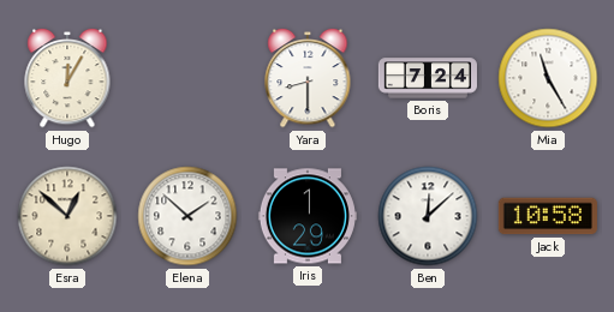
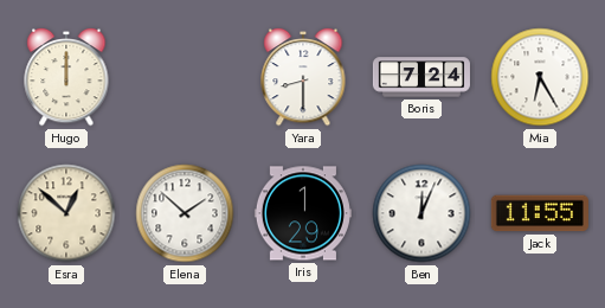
Hugo: 12:05 -> 12:00
Mia: 11:25 -> 6:25
Ben: 12:08 -> 12:04
Jack: 10:58 -> 11:55
